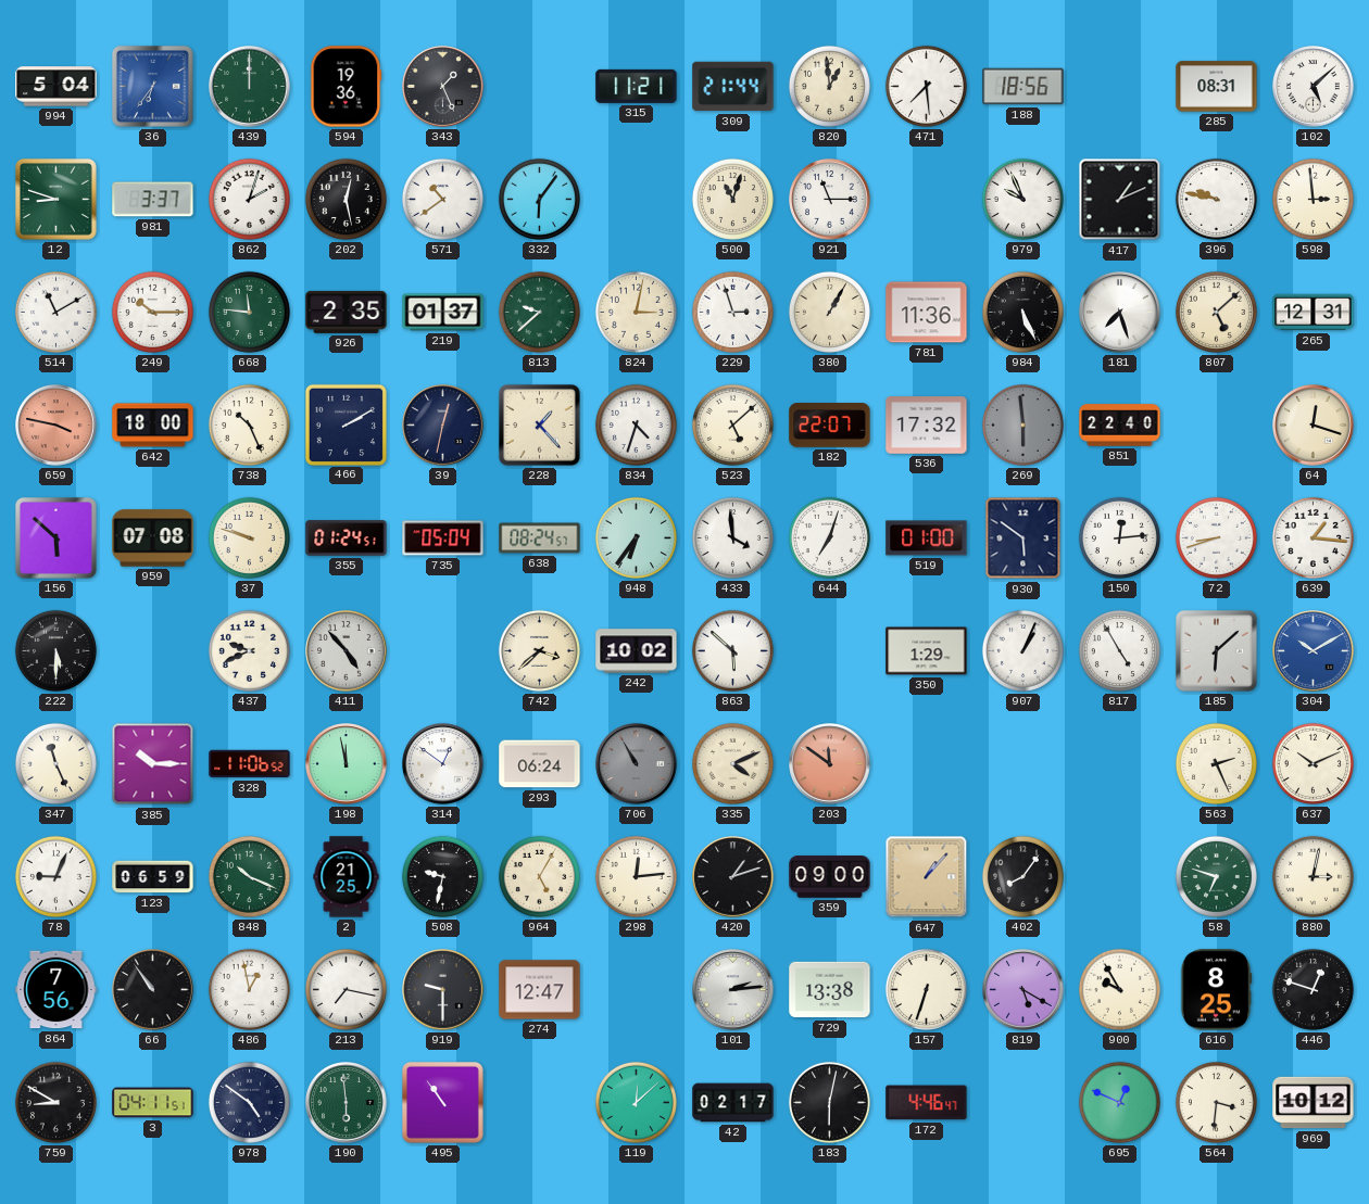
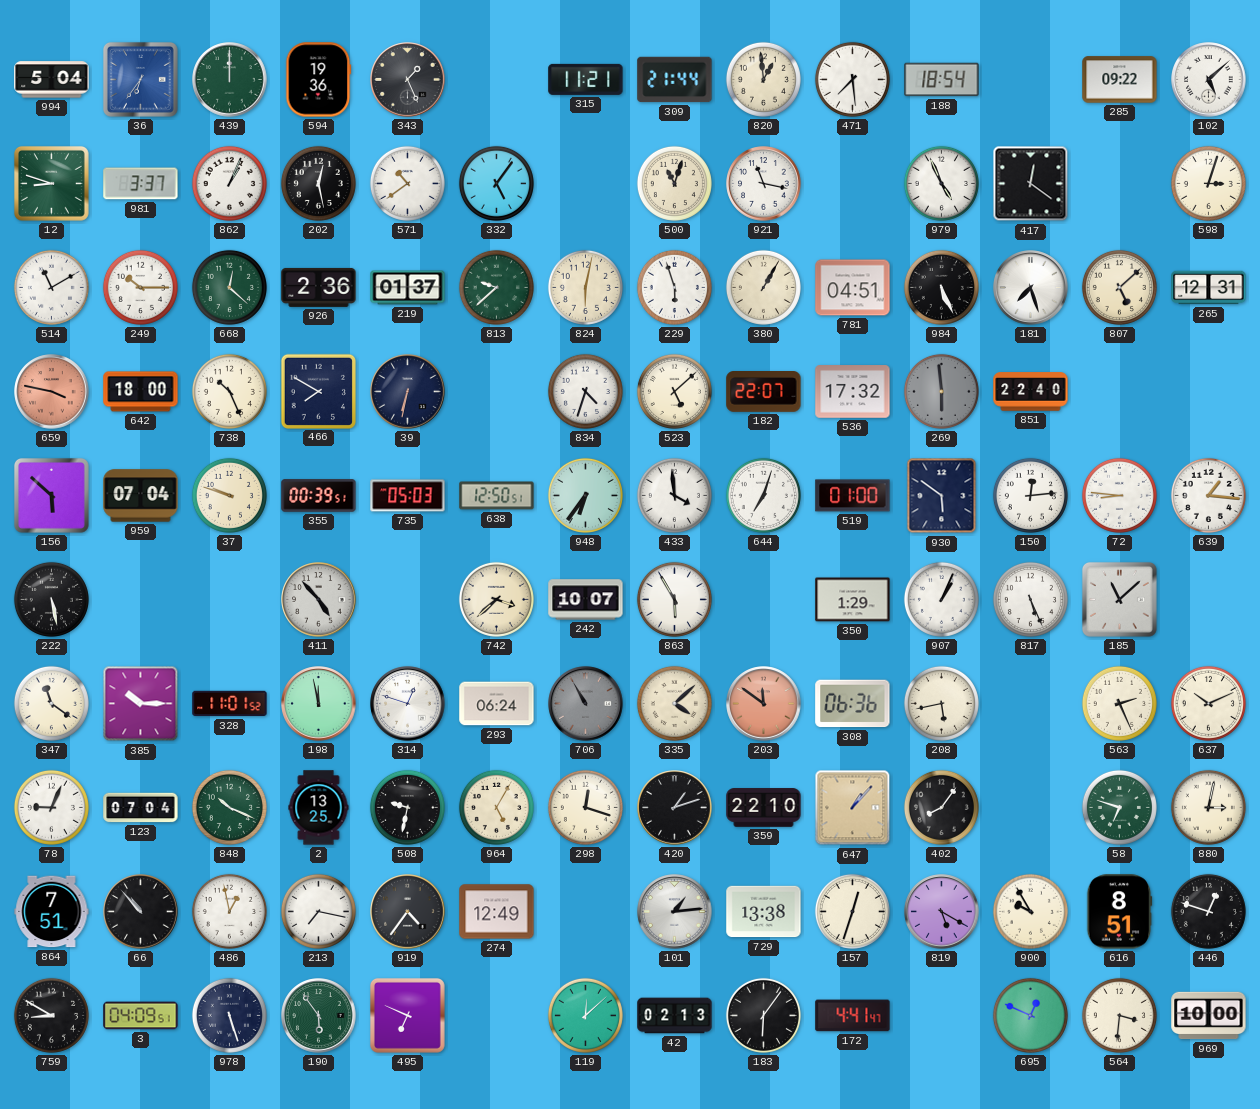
188: 18:56 -> 18:54
285: 08:31 -> 09:22
862: 2:03 -> 1:04
332: 6:06 -> 5:06
921: 11:15 -> 11:17
979: 9:56 -> 4:56
417: 1:11 -> 12:21
396: 9:47 -> none
598: 2:59 -> 3:03
668: 11:46 -> 12:22
926: 2:35 -> 2:36
824: 3:02 -> 6:02
229: 2:57 -> 5:57
781: 11:36 -> 04:51
466: 2:10 -> 7:50
39: 12:32 -> 6:32
228: 1:23 -> none
64: 12:18 -> none
959: 07:08 -> 07:04
355: 01:24 -> 00:39
735: 05:04 -> 05:03
638: 08:24 -> 12:50
72: 8:42 -> 8:46
222: 5:30 -> 5:28
437: 9:41 -> none
242: 10:02 -> 10:07
863: 5:52 -> 5:55
817: 4:55 -> 5:26
185: 6:08 -> 11:08
304: 10:10 -> none
347: 11:26 -> 11:21
328: 11:06 -> 11:01
314: 12:51 -> 12:48
335: 4:11 -> 4:08
308: none -> 06:36
208: none -> 5:43
123: 06:59 -> 07:04
2: 21:25 -> 13:25
298: 12:14 -> 12:18
359: 09:00 -> 22:10
864: 7:56 -> 7:51
66: 10:54 -> 10:53
919: 9:30 -> 4:36
274: 12:47 -> 12:49
101: 2:14 -> 1:14
157: 6:33 -> 12:33
616: 8:25 -> 8:51
3: 04:11 -> 04:09
978: 4:51 -> 5:27
190: 5:59 -> 5:54
495: 10:54 -> 6:49
42: 02:17 -> 02:13
183: 6:02 -> 6:06
172: 4:46 -> 4:41
969: 10:12 -> 10:00
